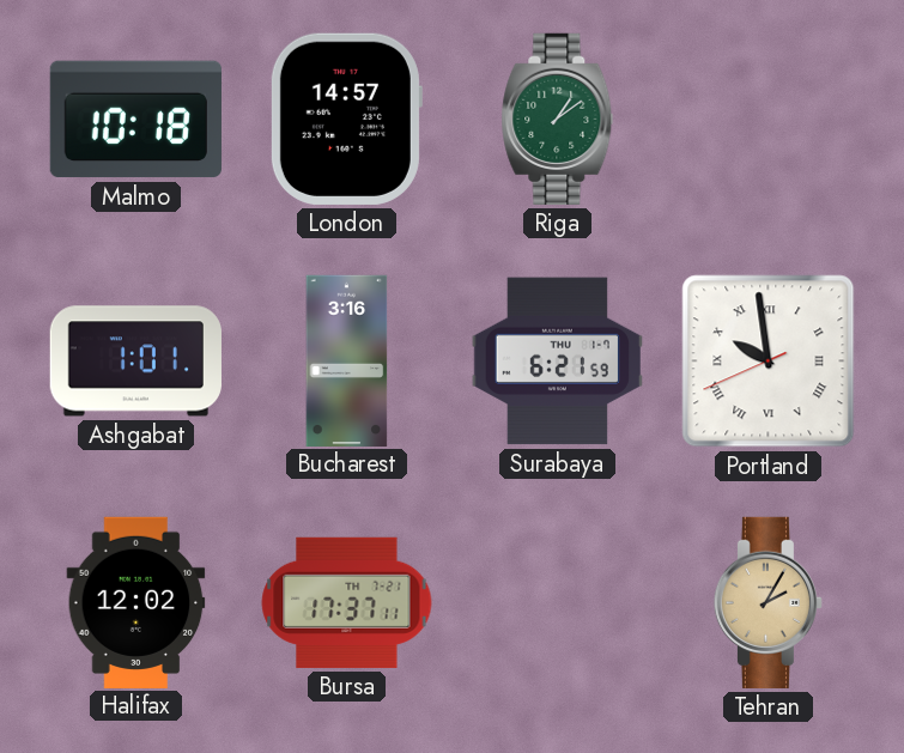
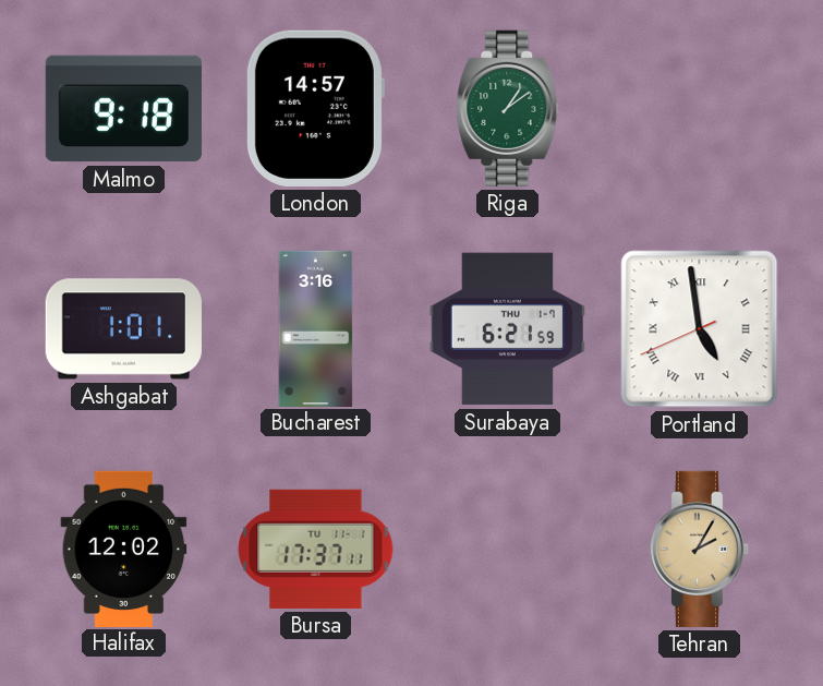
Malmo: 10:18 -> 9:18
Portland: 9:58 -> 4:58
Bursa date: TH 7-21 -> TU 11-1
